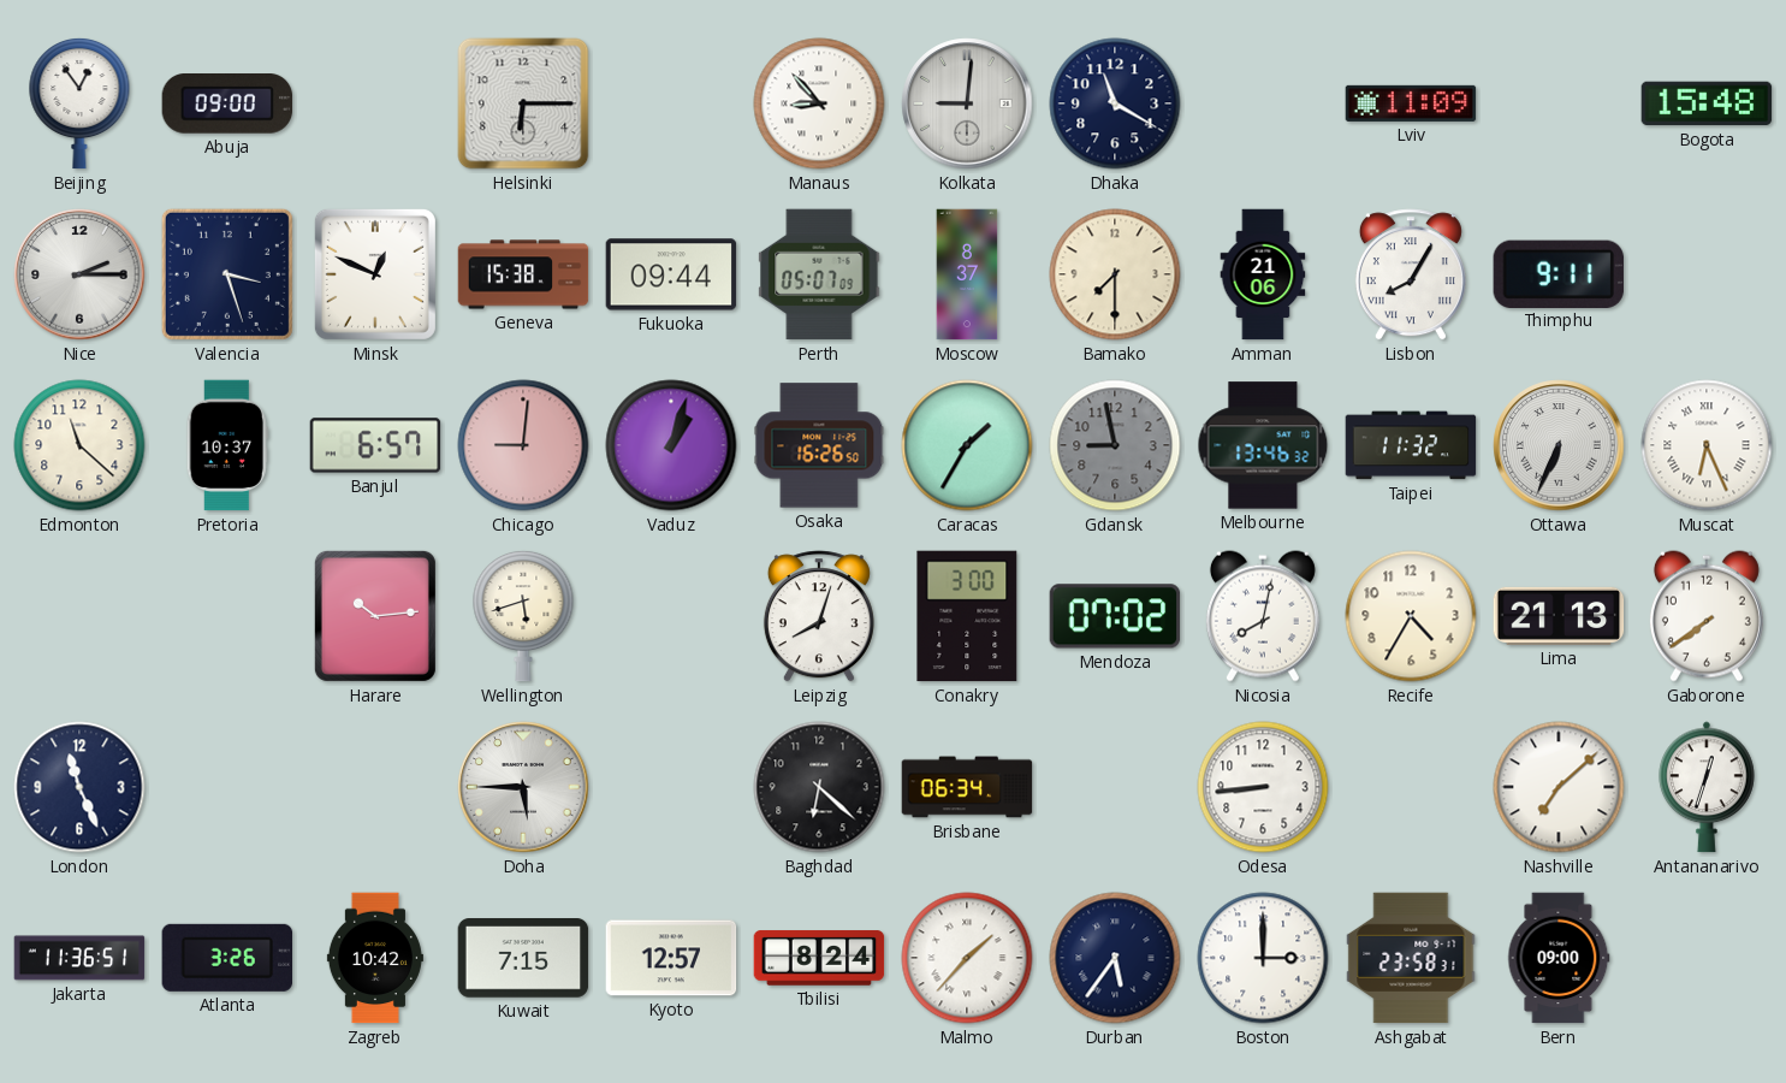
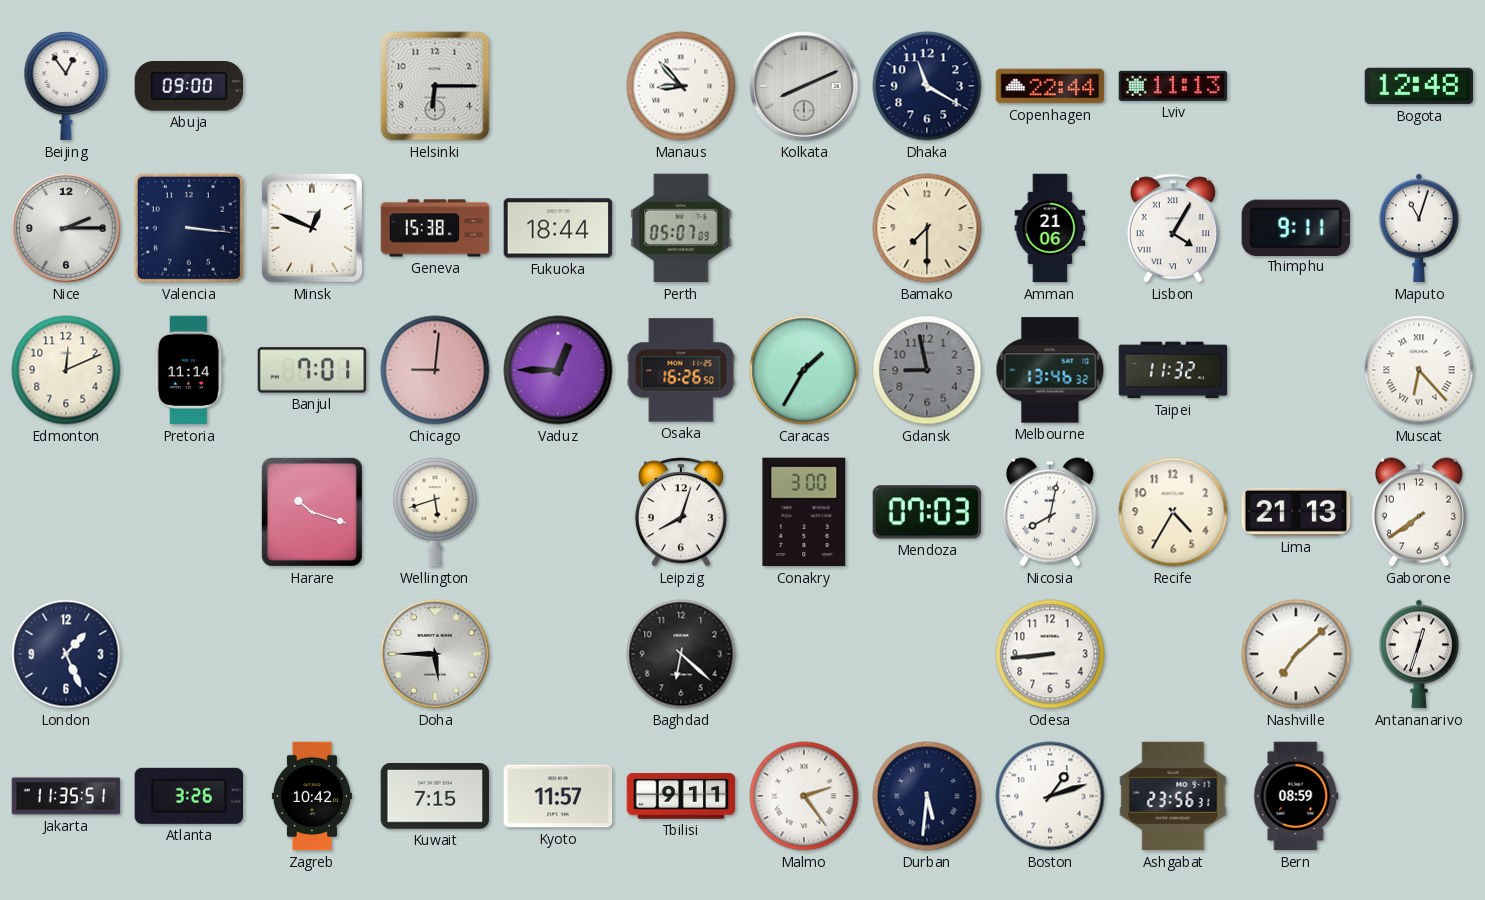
Kolkata: 9:01 -> 8:11
Copenhagen: none -> 22:44
Lviv: 11:09 -> 11:13
Bogota: 15:48 -> 12:48
Valencia: 3:27 -> 3:16
Fukuoka: 09:44 -> 18:44
Moscow: 8:37 -> none
Lisbon: 8:05 -> 4:05
Maputo: none -> 11:03
Edmonton: 11:22 -> 12:11
Pretoria: 10:37 -> 11:14
Banjul: 6:57 -> 7:01
Vaduz: 1:03 -> 12:45
Ottawa: 6:34 -> none
Muscat: 6:26 -> 6:23
Harare: 10:14 -> 10:18
Mendoza: 07:02 -> 07:03
London: 11:26 -> 1:26
Brisbane: 06:34 -> none
Jakarta: 11:36 -> 11:35
Kyoto: 12:57 -> 11:57
Tbilisi: 8:24 -> 9:11
Malmo: 1:37 -> 2:24
Durban: 5:36 -> 5:31
Boston: 3:00 -> 1:12
Ashgabat: 23:58 -> 23:56
Bern: 09:00 -> 08:59
